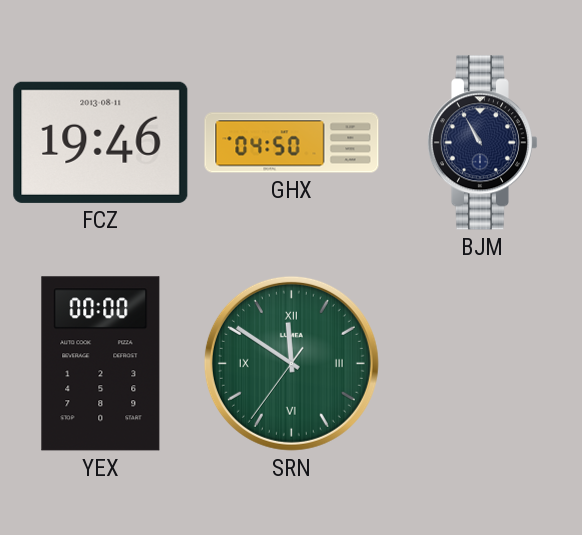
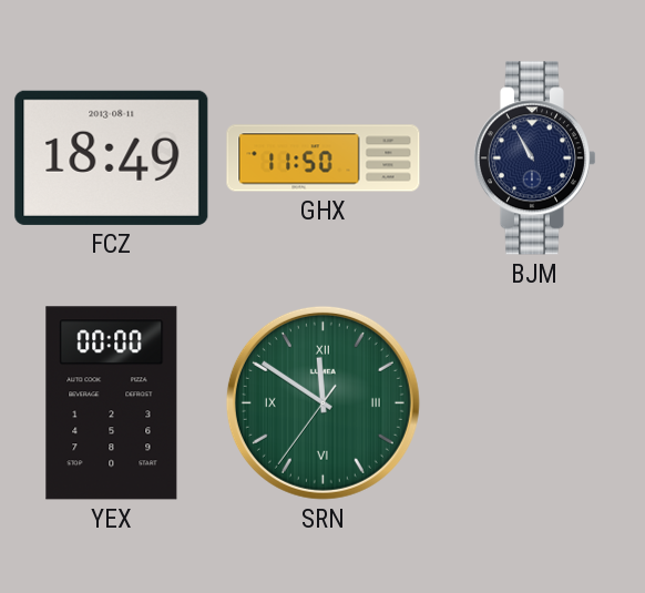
FCZ: 19:46 -> 18:49
GHX: 04:50 -> 11:50
